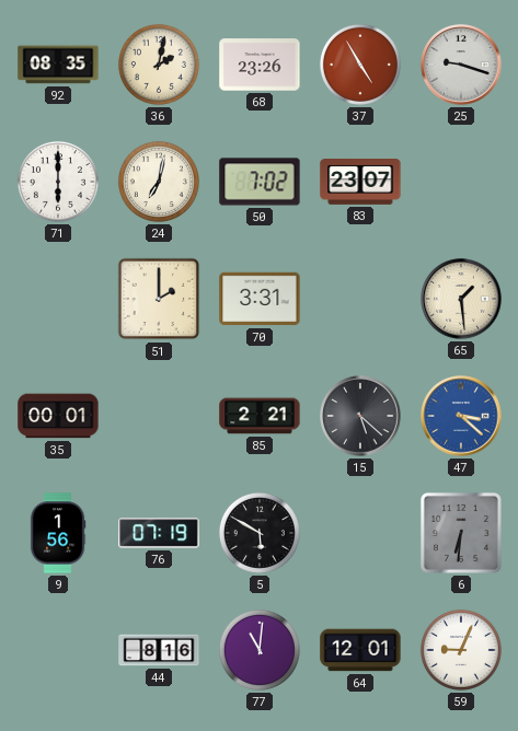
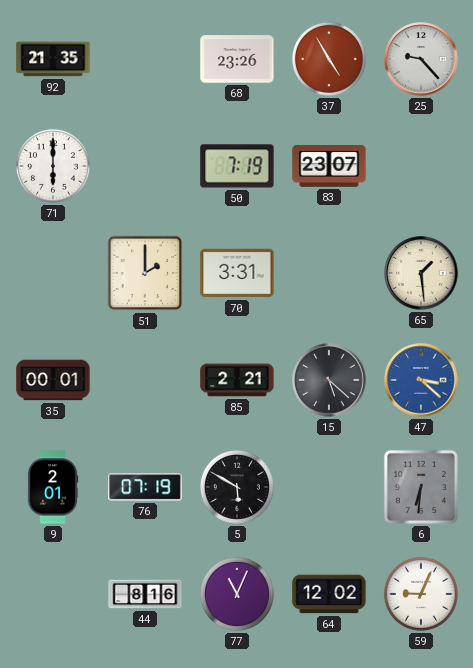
92: 08:35 -> 21:35
36: 2:02 -> none
25: 9:18 -> 9:23
24: 7:02 -> none
50: 7:02 -> 7:19
9: 1:56 -> 2:01
77: 11:01 -> 11:04
64: 12:01 -> 12:02
